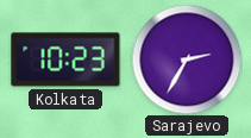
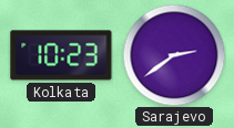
Sarajevo: 2:35 -> 2:39
